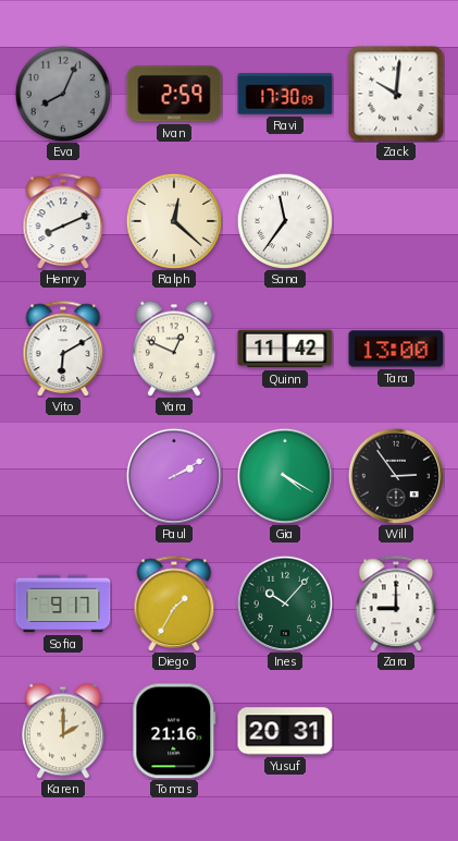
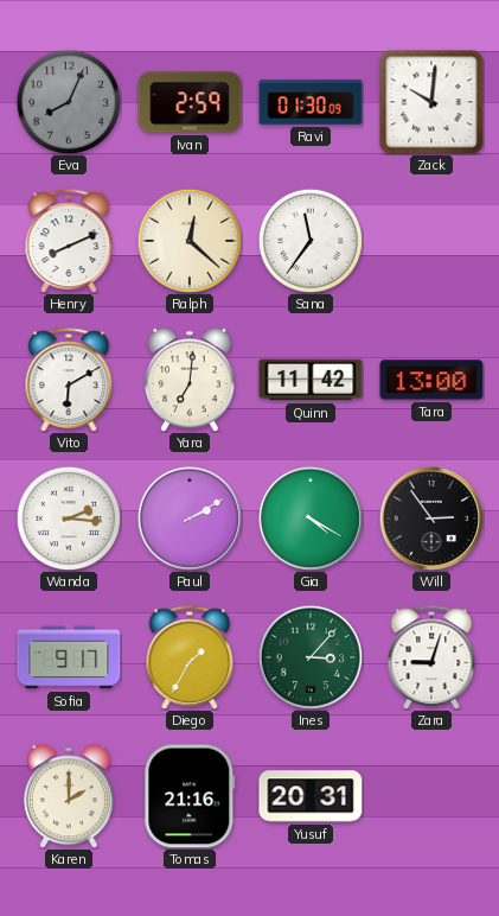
Ravi: 17:30 -> 01:30
Yara: 12:49 -> 7:01
Wanda: none -> 2:16
Ines: 10:07 -> 3:07
Zara: 9:00 -> 9:03
